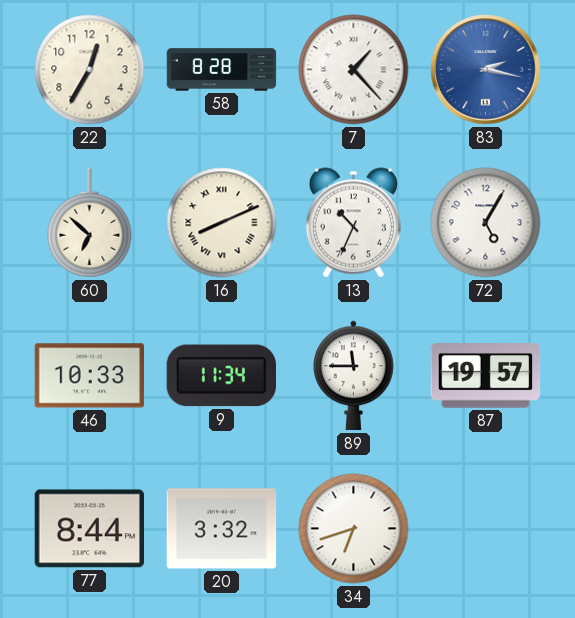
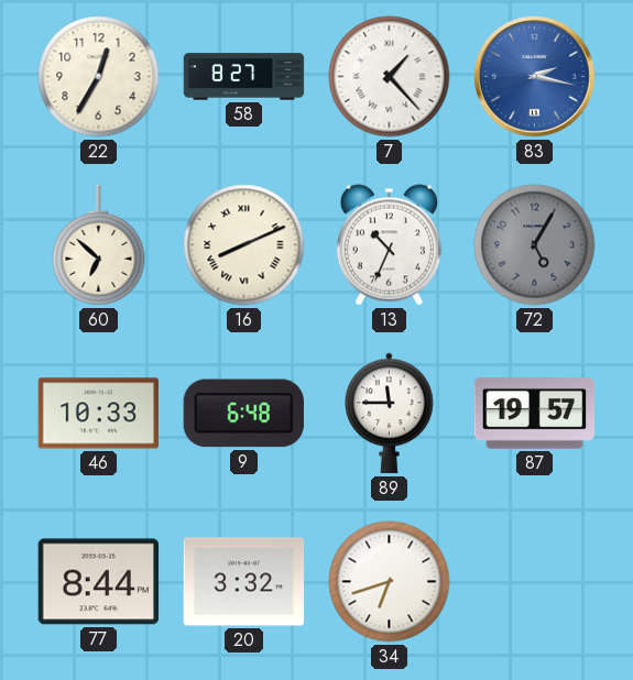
58: 8:28 -> 8:27
72 dial: white -> grey
9: 11:34 -> 6:48
